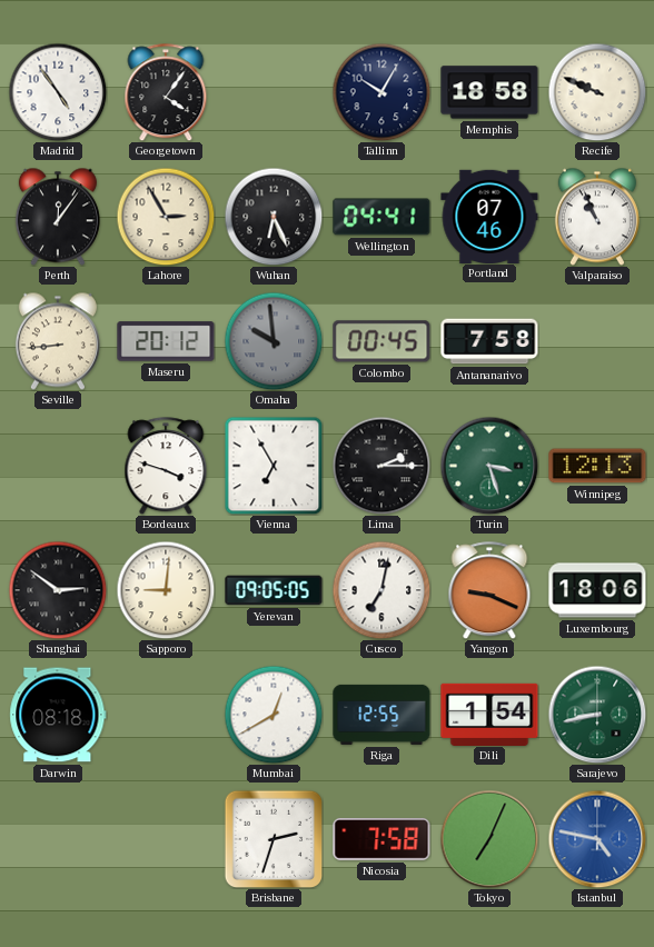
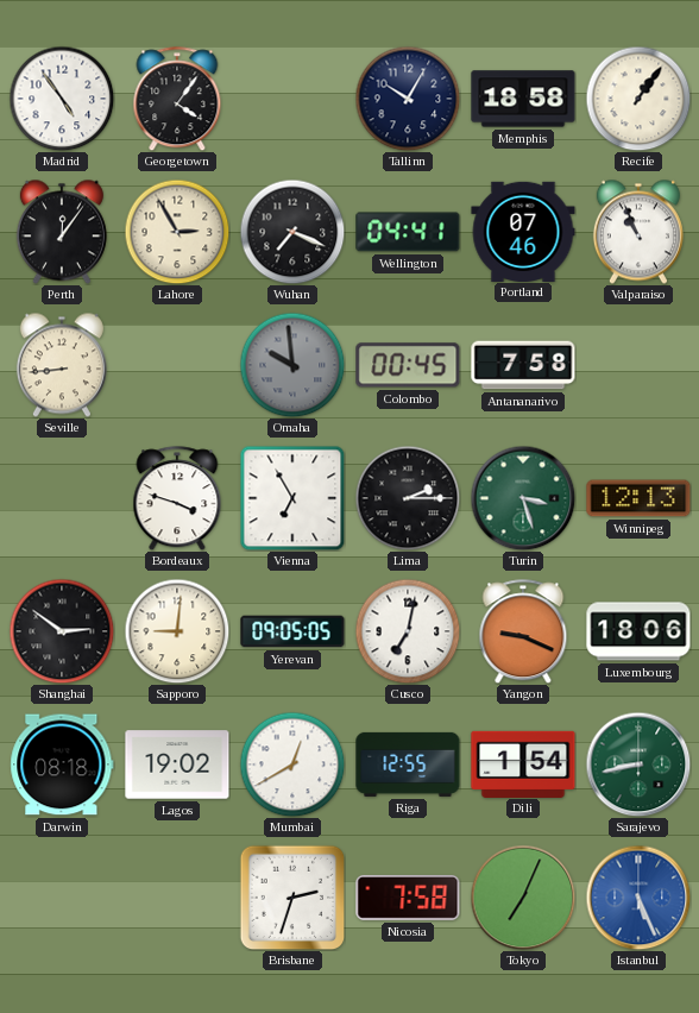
Recife: 9:49 -> 1:06
Wuhan: 6:26 -> 7:19
Maseru: 20:12 -> none
Lagos: none -> 19:02
Istanbul: 4:47 -> 5:26
